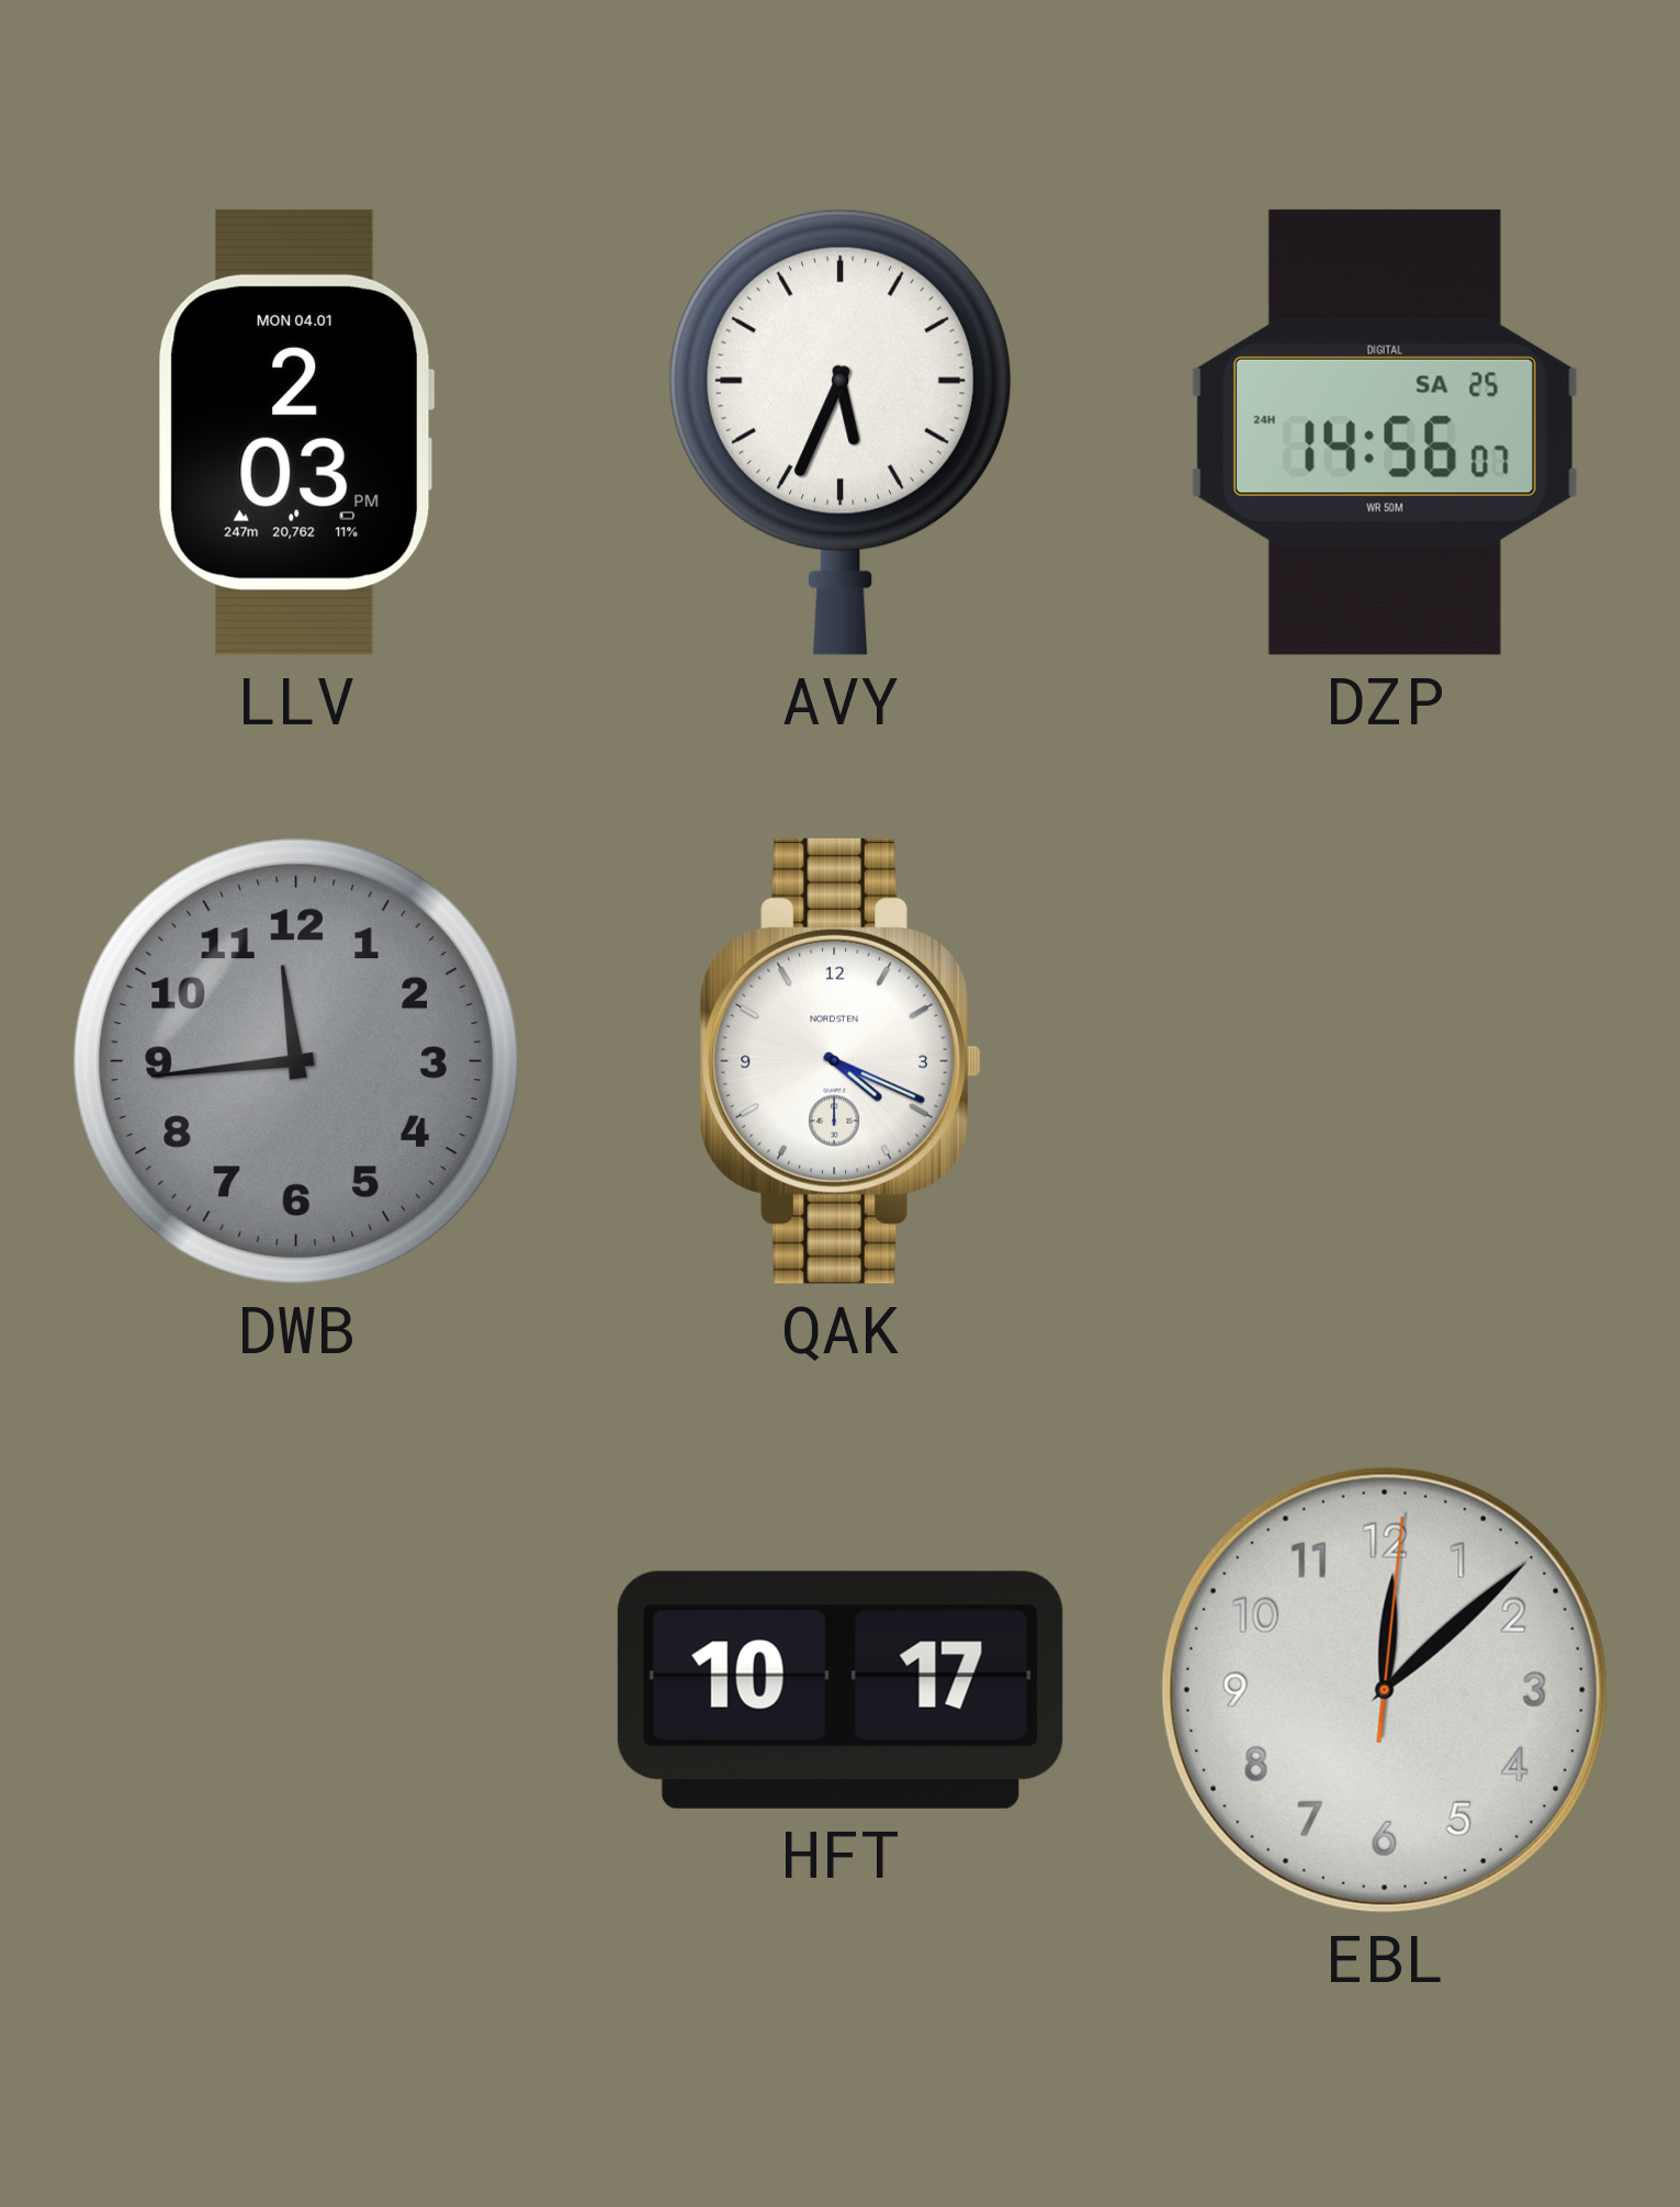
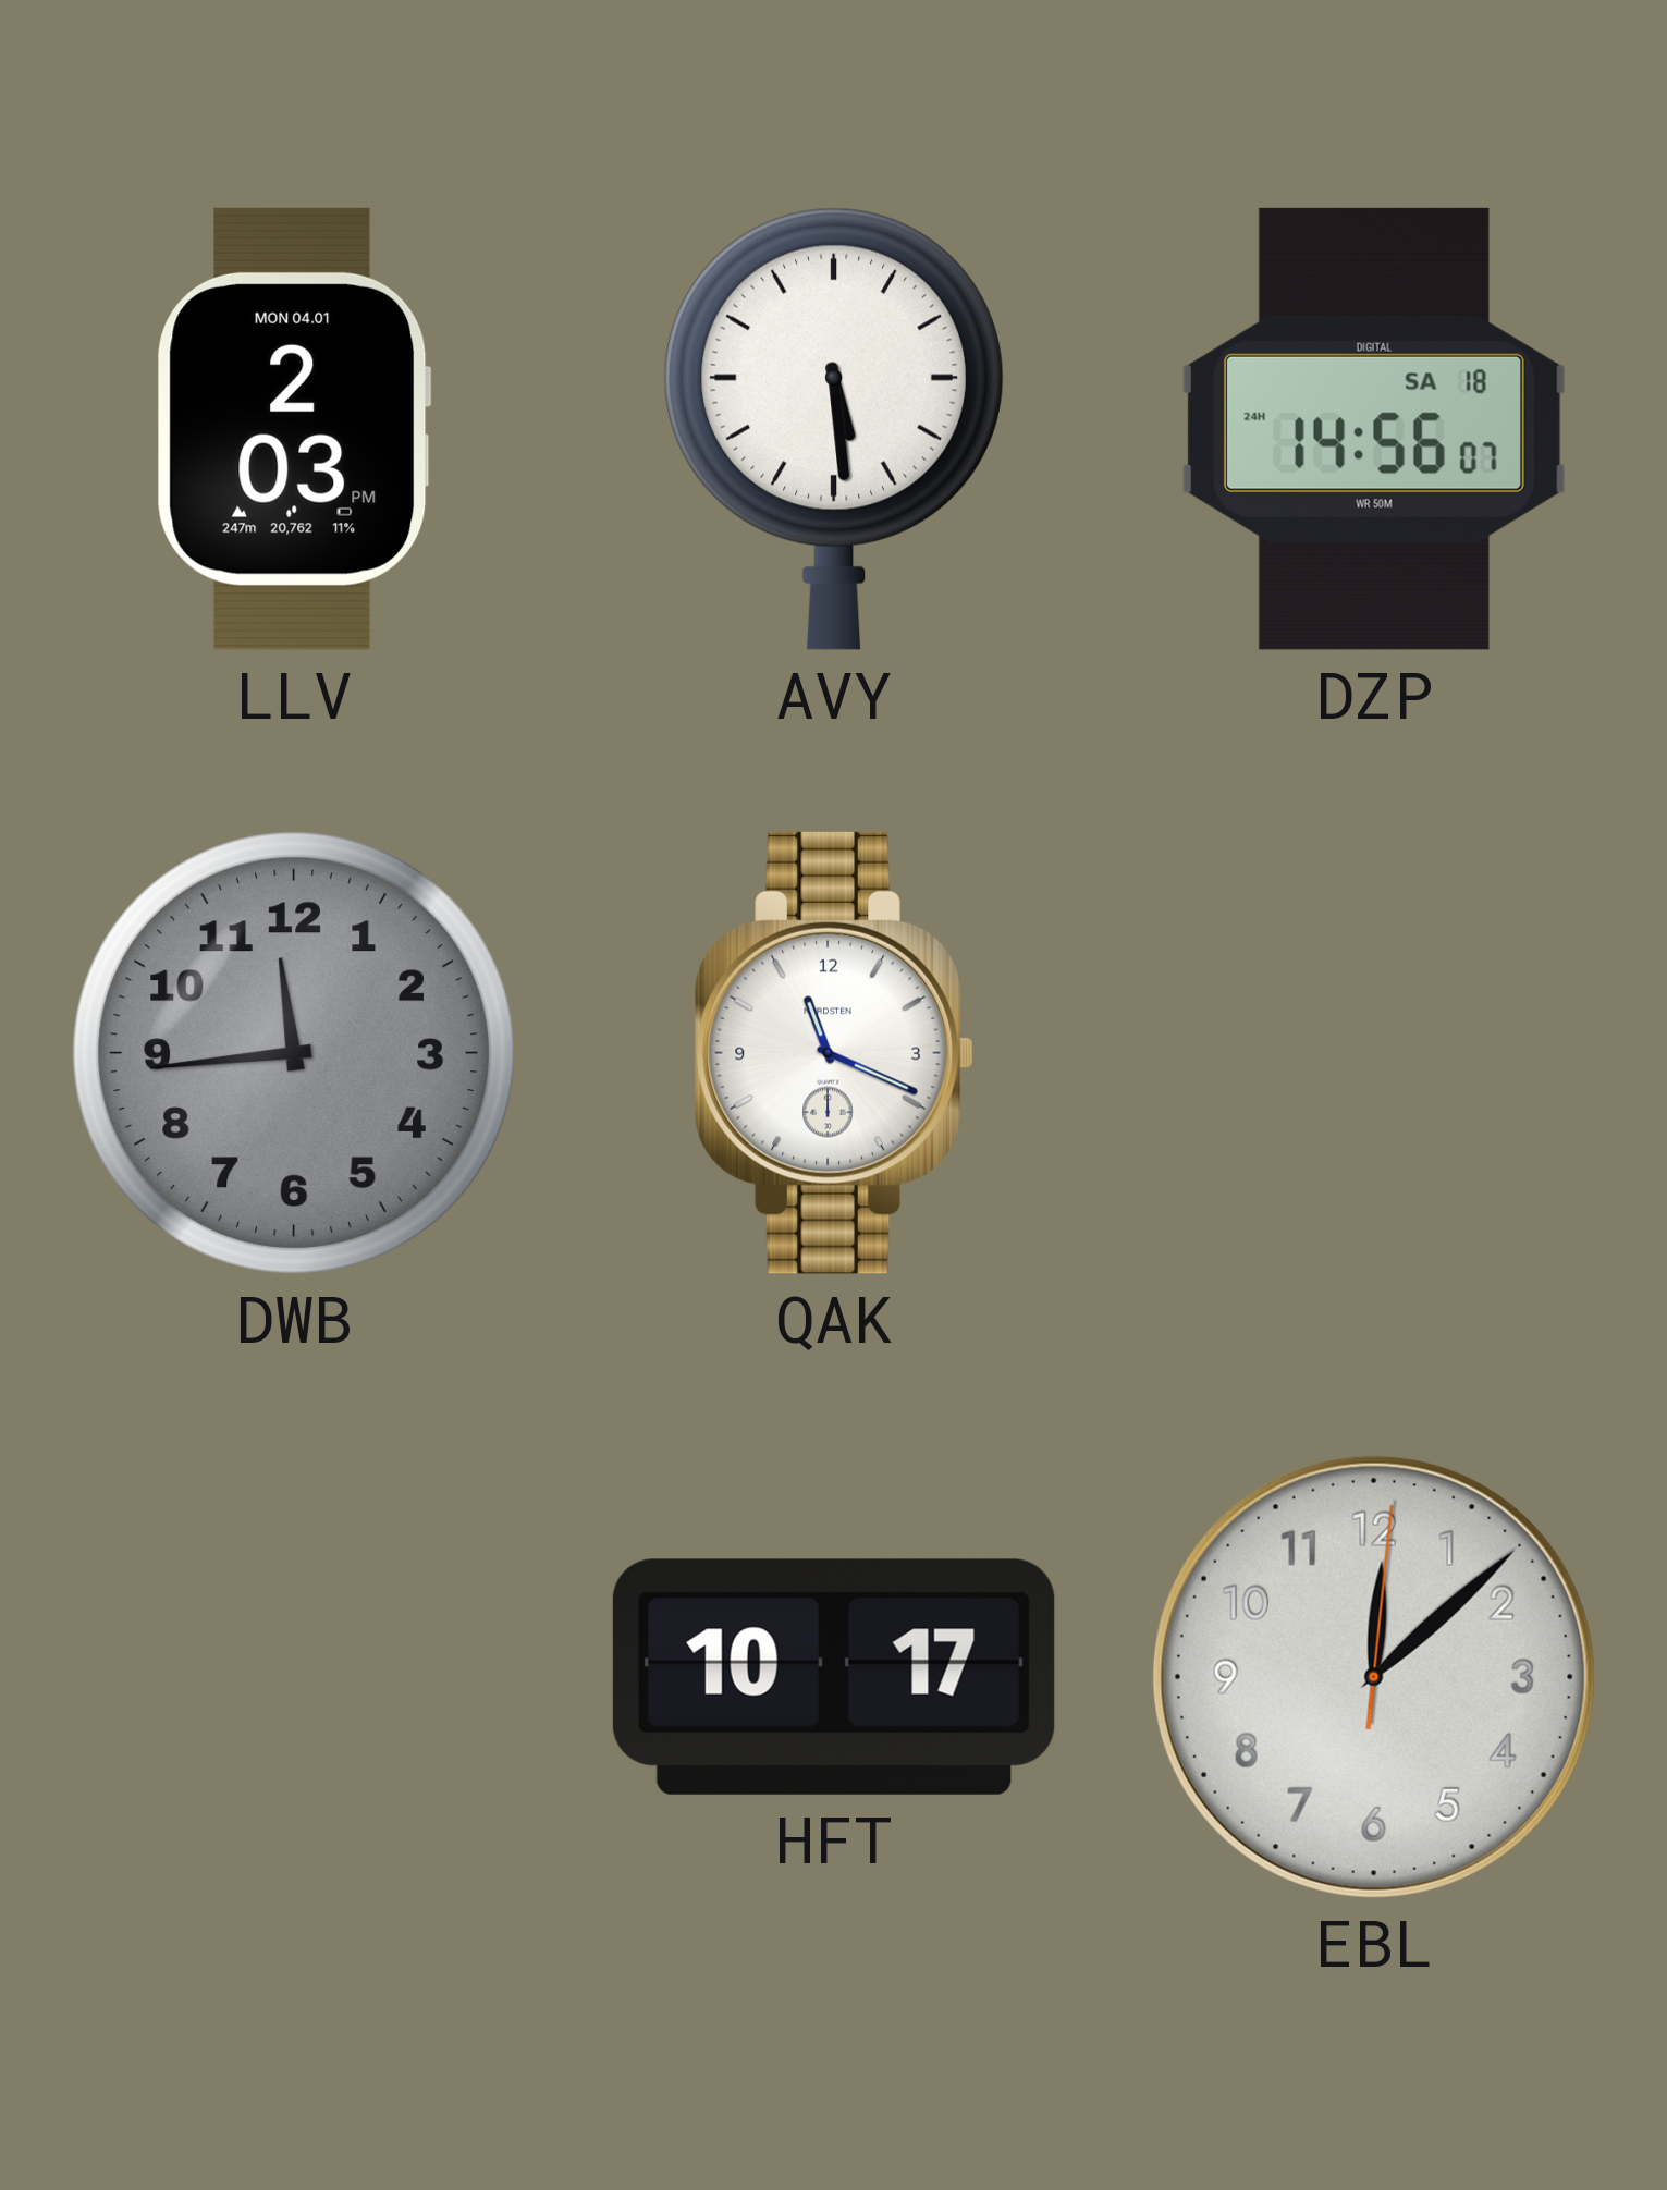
AVY: 5:34 -> 5:29
DZP date: SA 25 -> SA 18
QAK: 4:19 -> 11:19
